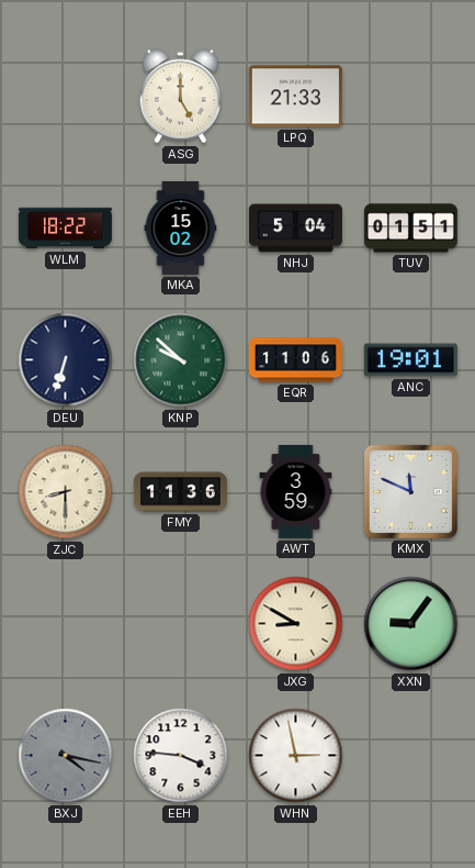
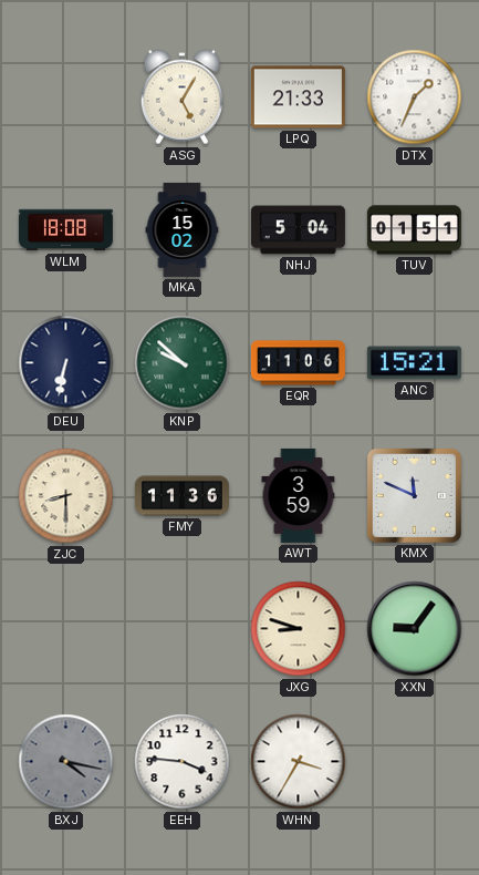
ASG: 5:00 -> 5:05
DTX: none -> 1:34
WLM: 18:22 -> 18:08
DEU: 6:33 -> 6:32
ANC: 19:01 -> 15:21
JXG: 8:50 -> 8:48
WHN: 2:58 -> 3:35
